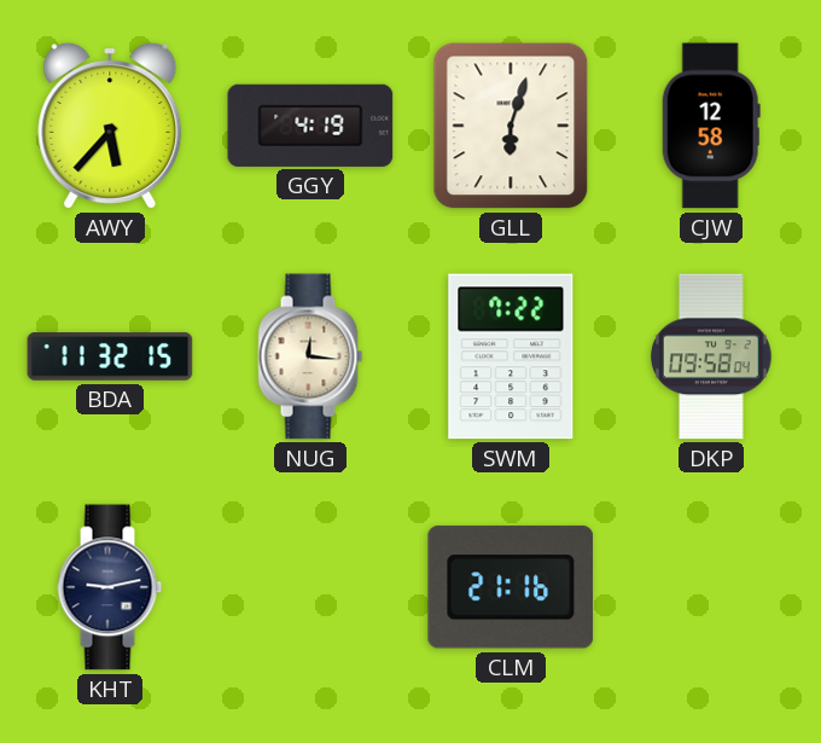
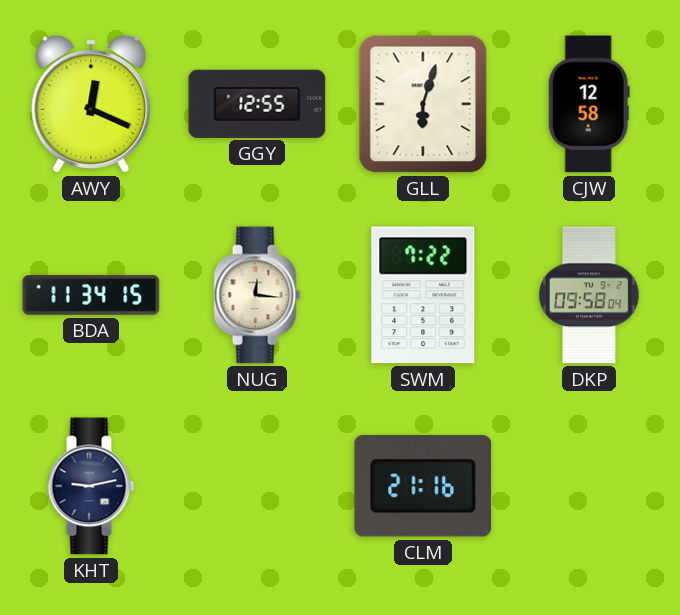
AWY: 5:37 -> 12:19
GGY: 4:19 -> 12:55
BDA: 11:32 -> 11:34
